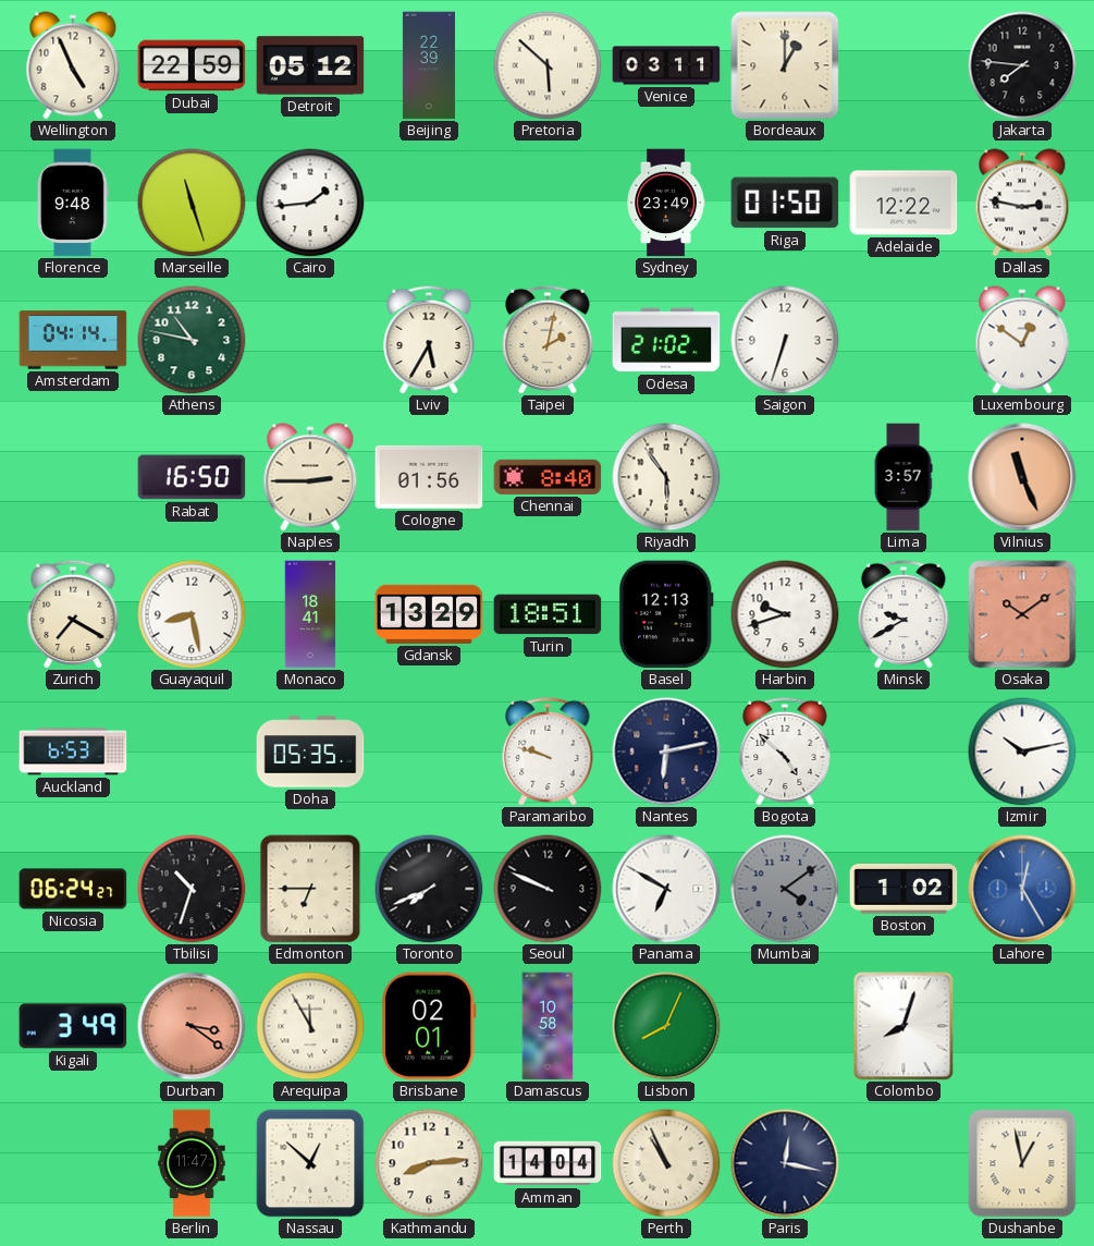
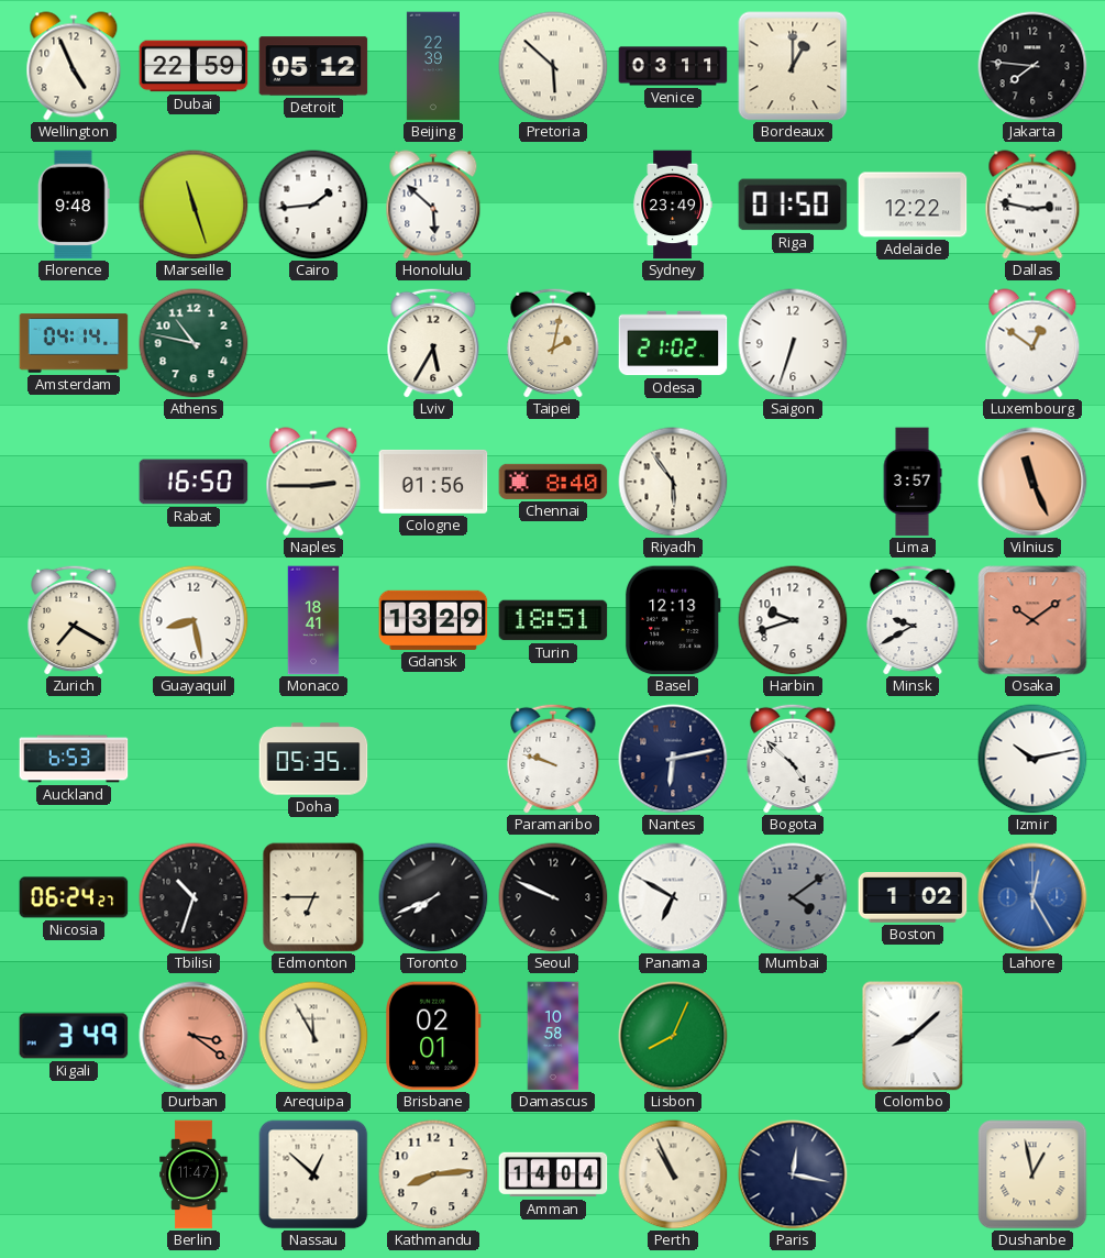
Honolulu: none -> 5:52
Colombo: 8:03 -> 8:08
